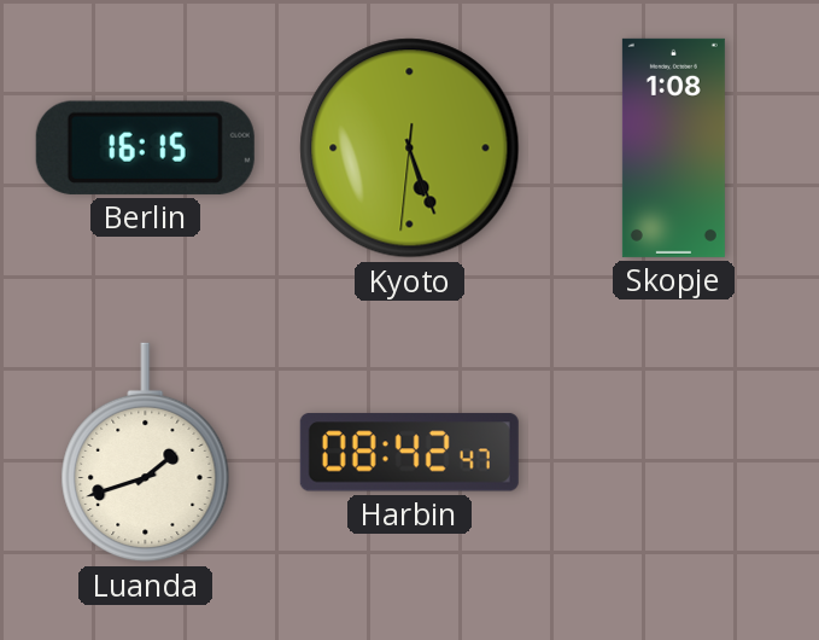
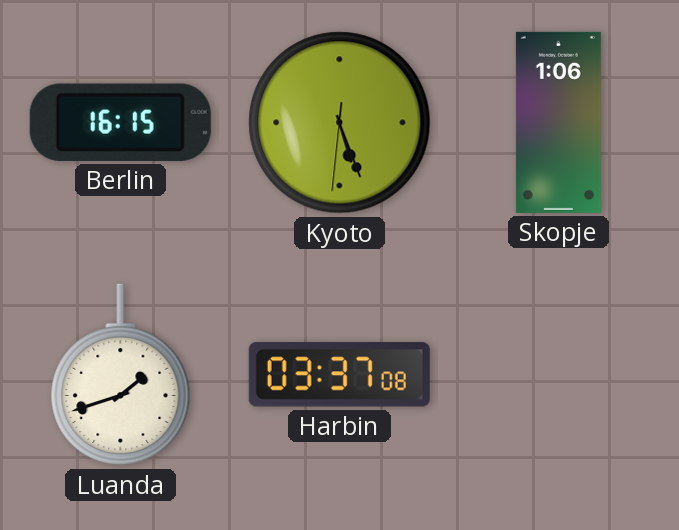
Skopje: 1:08 -> 1:06
Harbin: 08:42 -> 03:37
